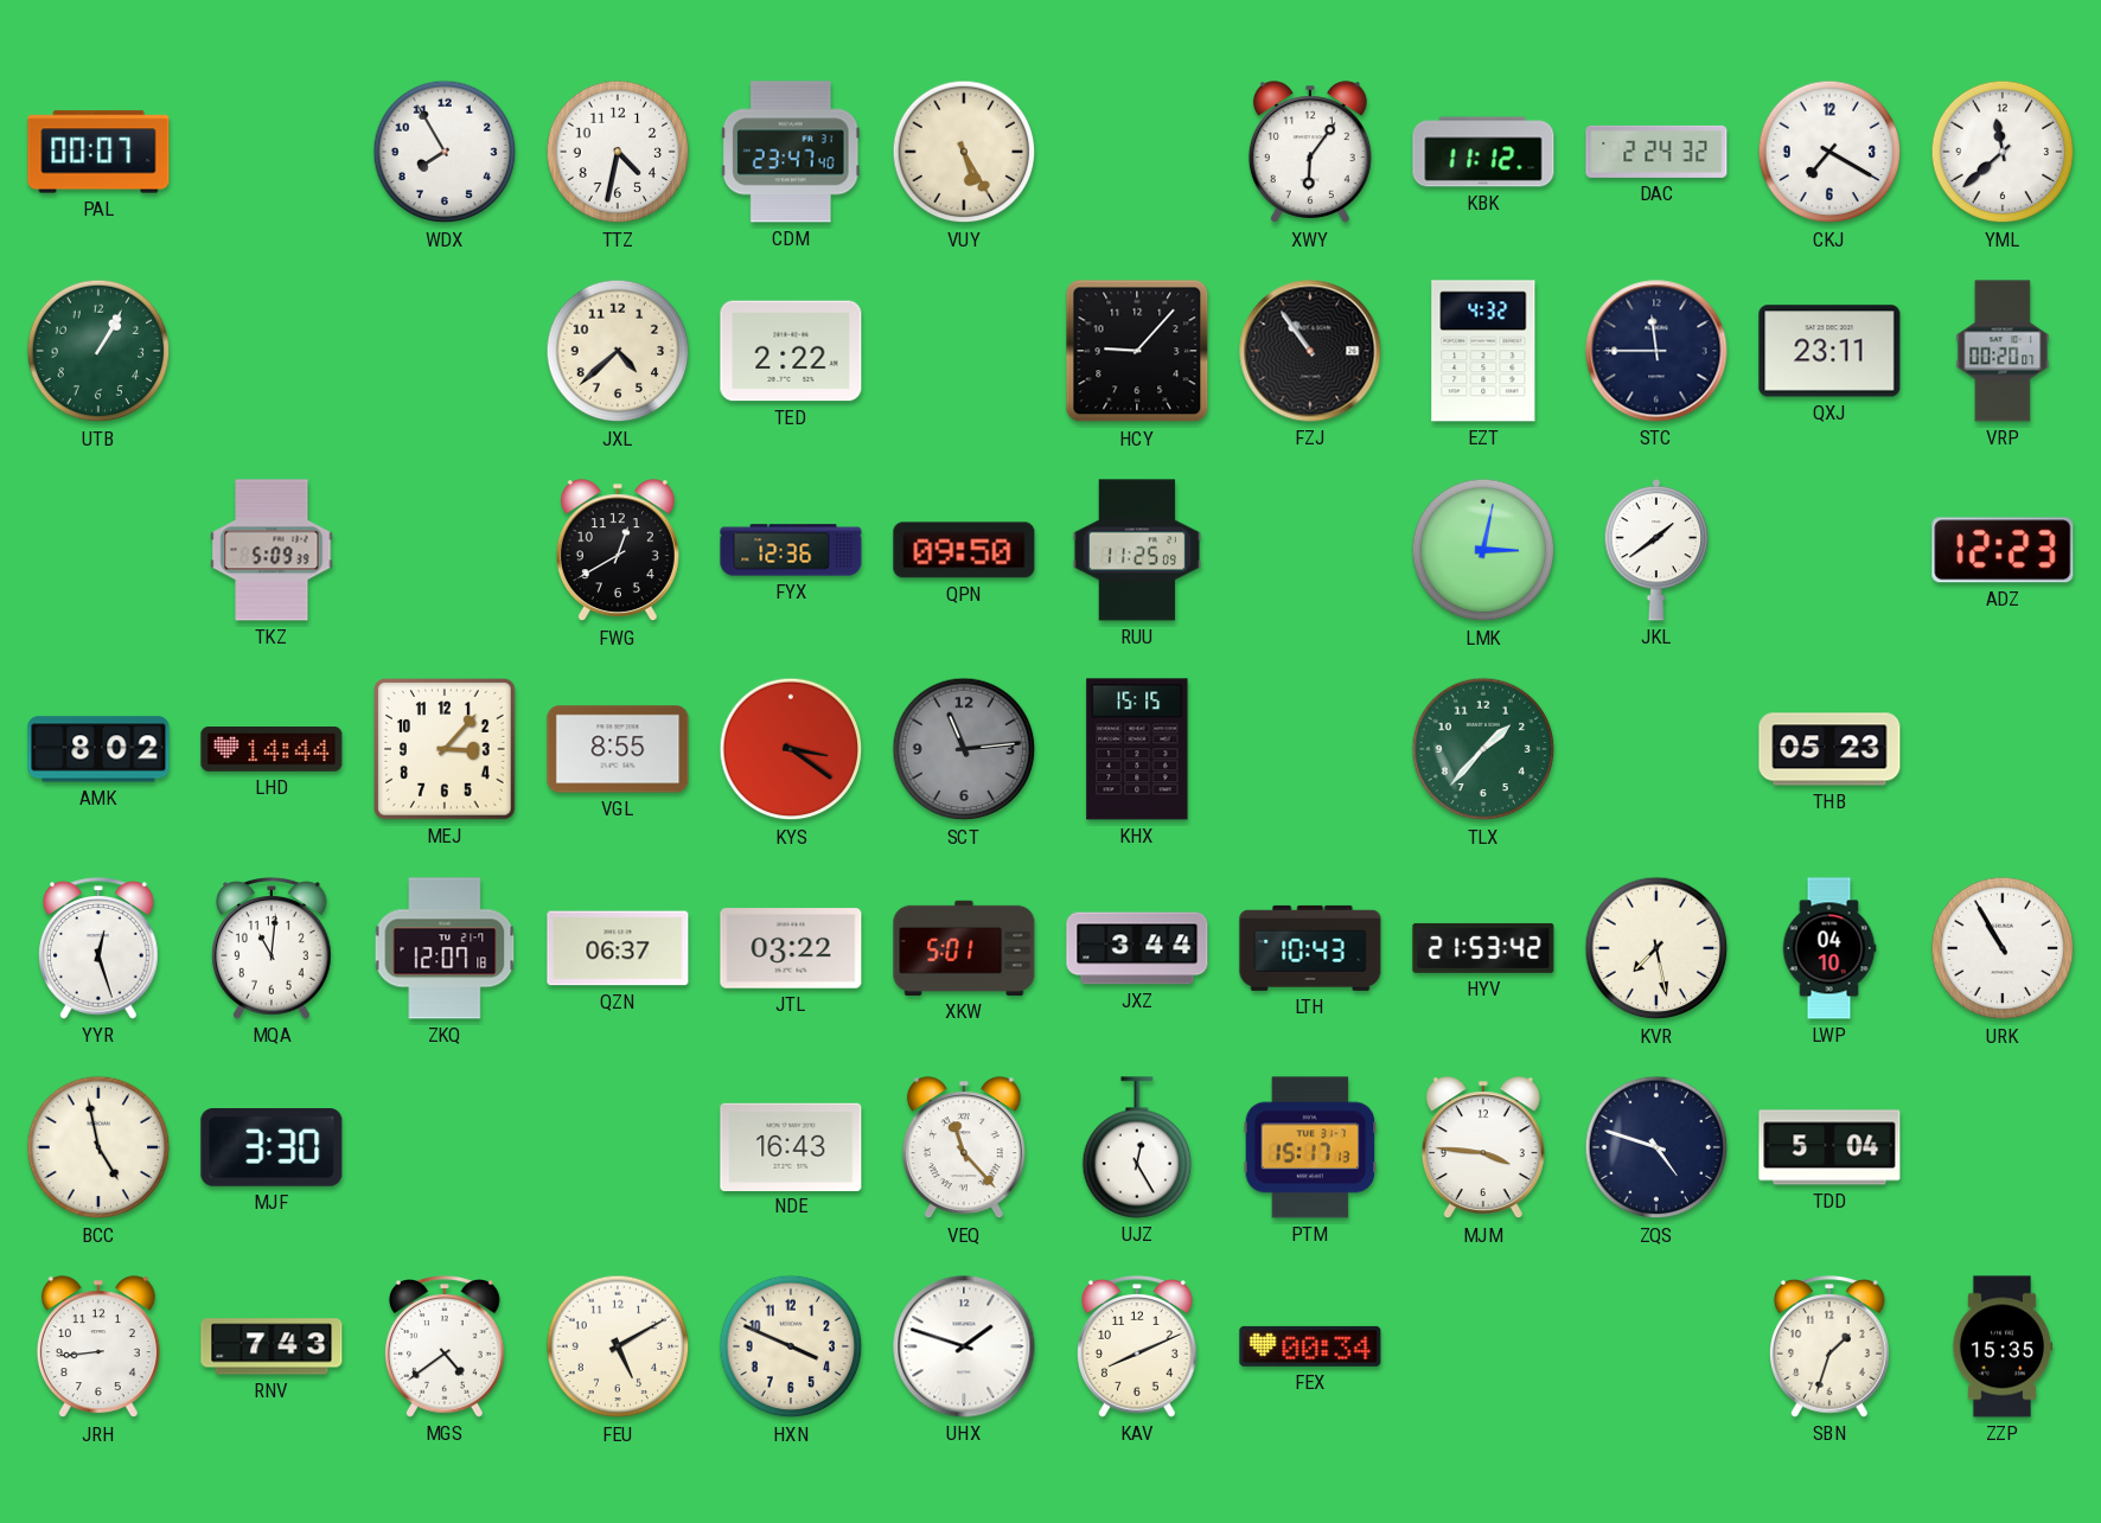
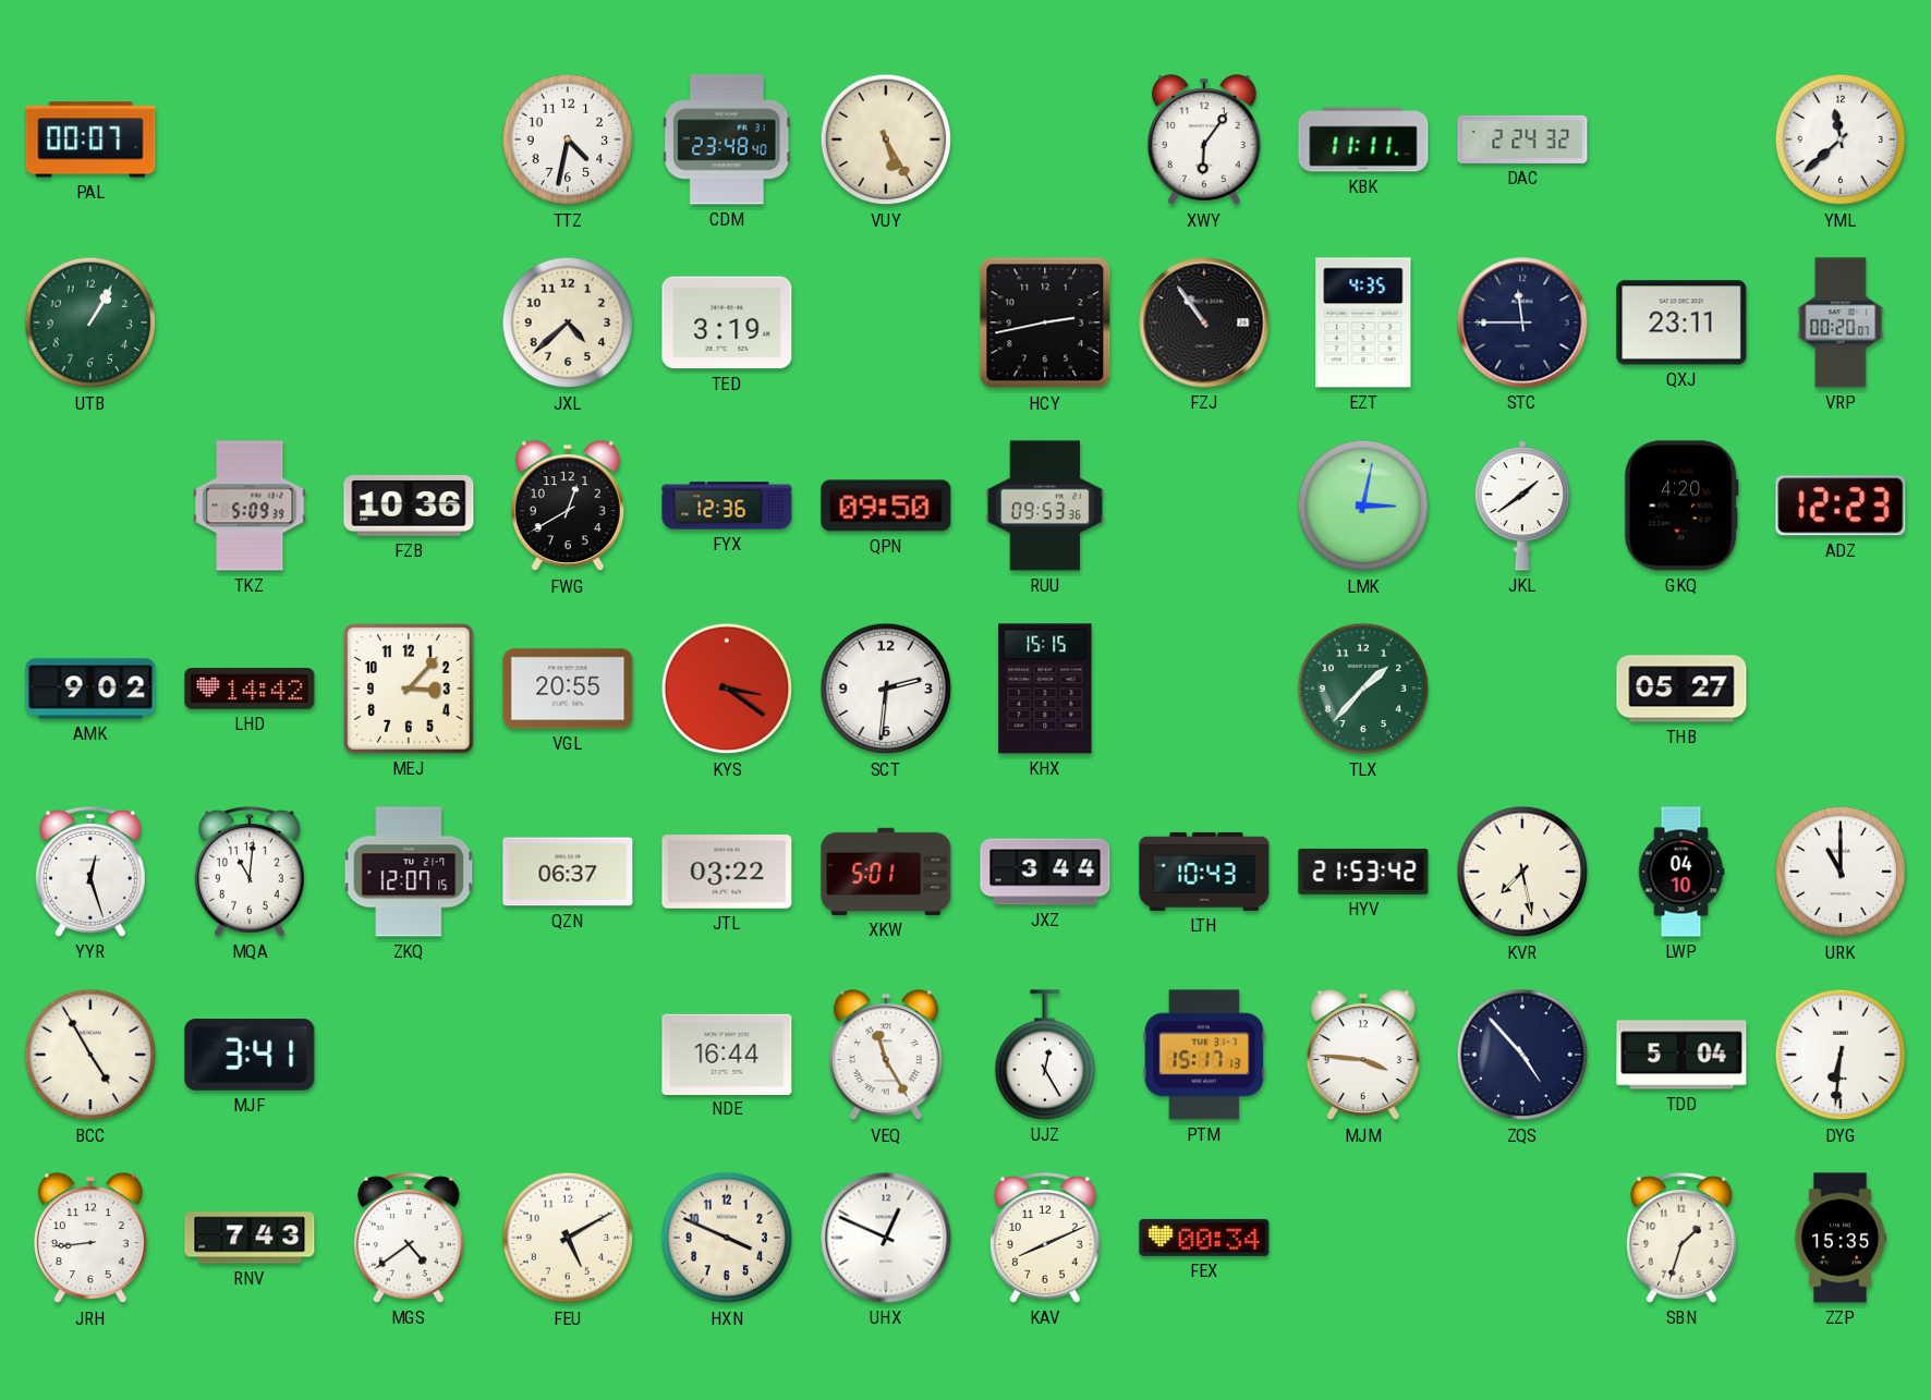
WDX: 7:55 -> none
CDM: 23:47 -> 23:48
KBK: 11:12 -> 11:11
CKJ: 7:20 -> none
TED: 2:22 -> 3:19
HCY: 9:07 -> 2:43
EZT: 4:32 -> 4:35
FZB: none -> 10:36
RUU: 11:25 -> 09:53
GKQ: none -> 4:20
AMK: 8:02 -> 9:02
LHD: 14:44 -> 14:42
VGL: 8:55 -> 20:55
SCT: 11:14 -> 2:31
SCT dial: grey -> white
THB: 05:23 -> 05:27
ZKQ: 12:07:18 -> 12:07:15
URK: 10:55 -> 11:00
BCC: 4:58 -> 4:55
MJF: 3:30 -> 3:41
NDE: 16:43 -> 16:44
VEQ: 11:23 -> 11:25
ZQS: 4:48 -> 4:53
DYG: none -> 6:31
UHX: 1:48 -> 12:49
